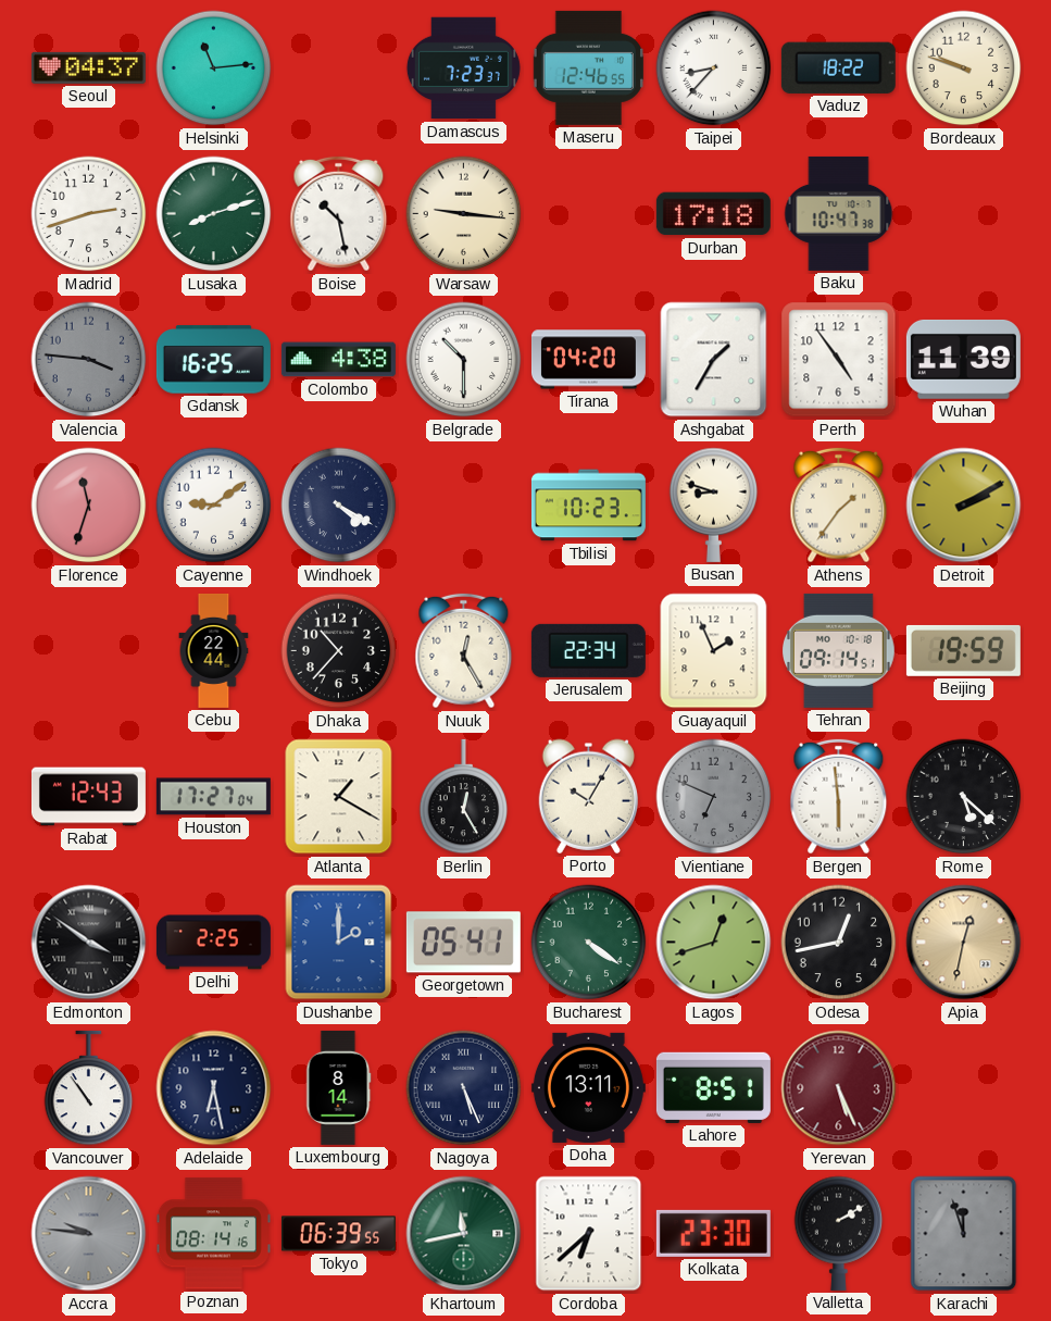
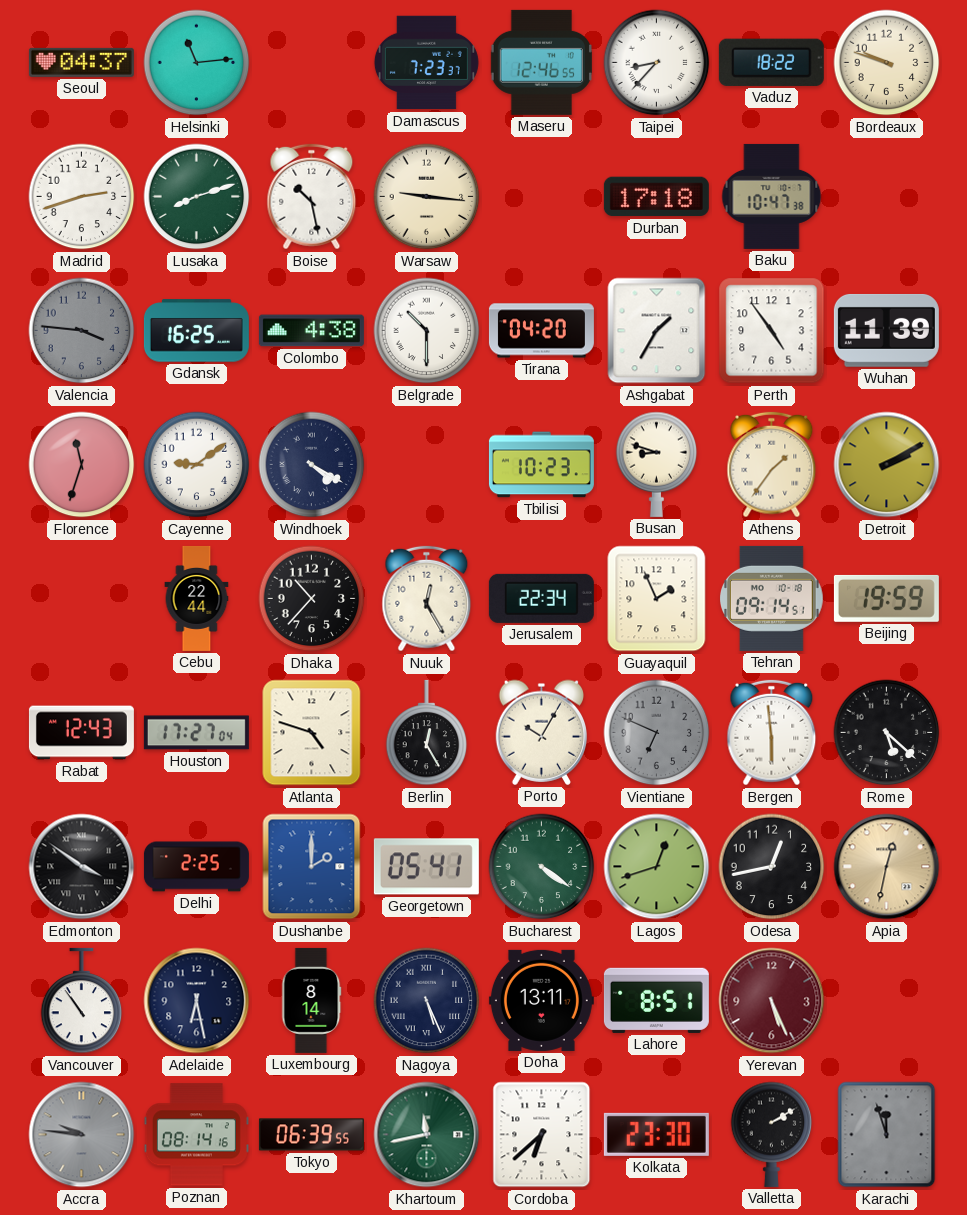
Atlanta: 1:20 -> 4:48
